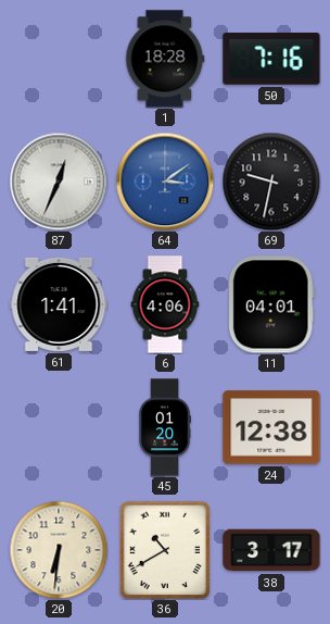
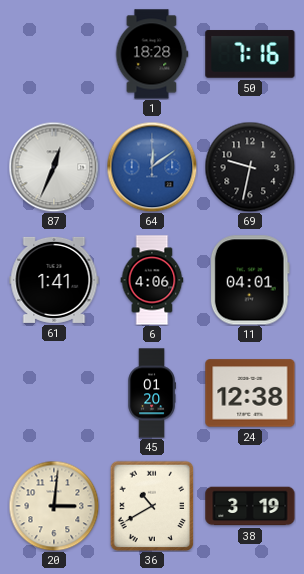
64: 3:09 -> 12:09
20: 6:31 -> 3:01
38: 3:17 -> 3:19
